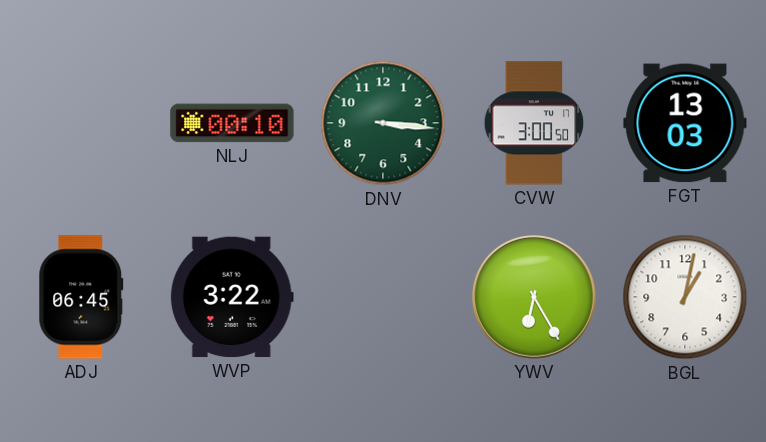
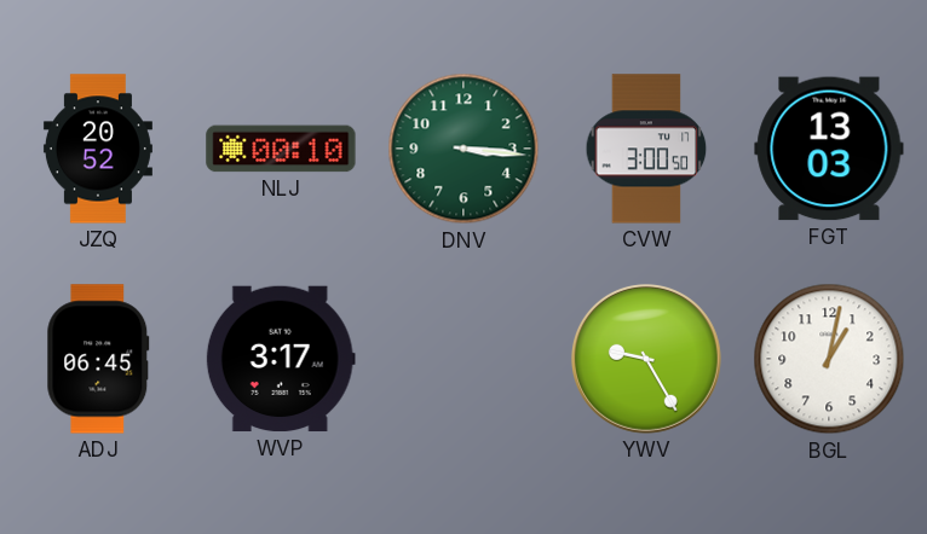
JZQ: none -> 20:52
WVP: 3:22 -> 3:17
YWV: 6:25 -> 9:25
